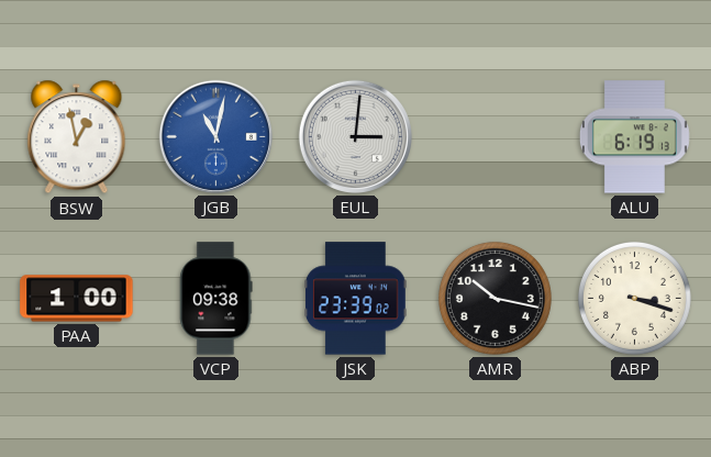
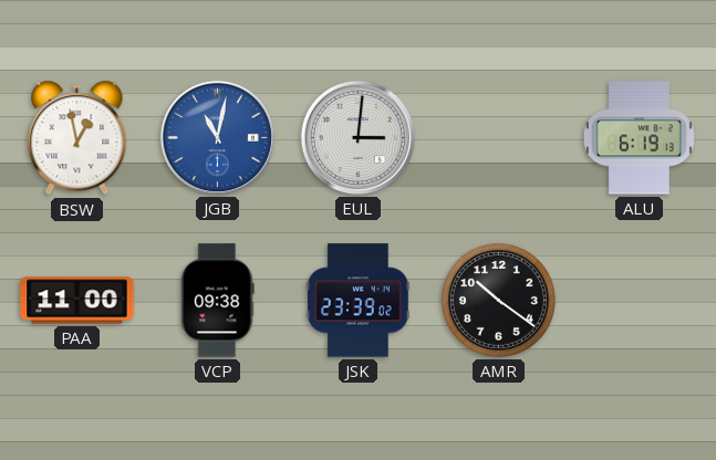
PAA: 1:00 -> 11:00
AMR: 10:17 -> 10:21
ABP: 3:18 -> none
